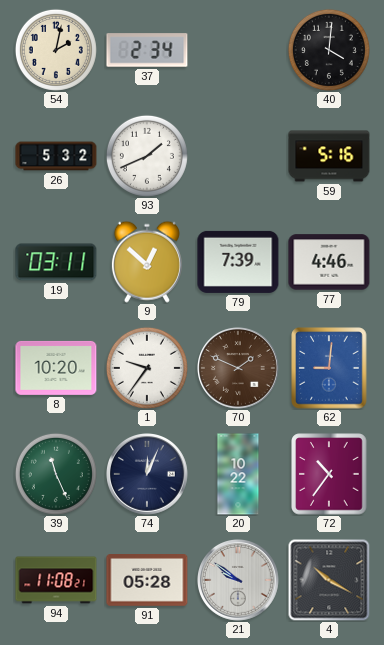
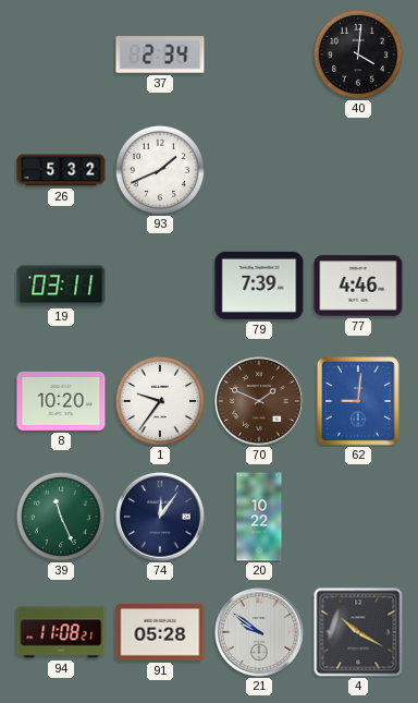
54: 2:02 -> none
59: 5:16 -> none
9: 12:52 -> none
74: 12:04 -> 12:06
72: 10:36 -> none
